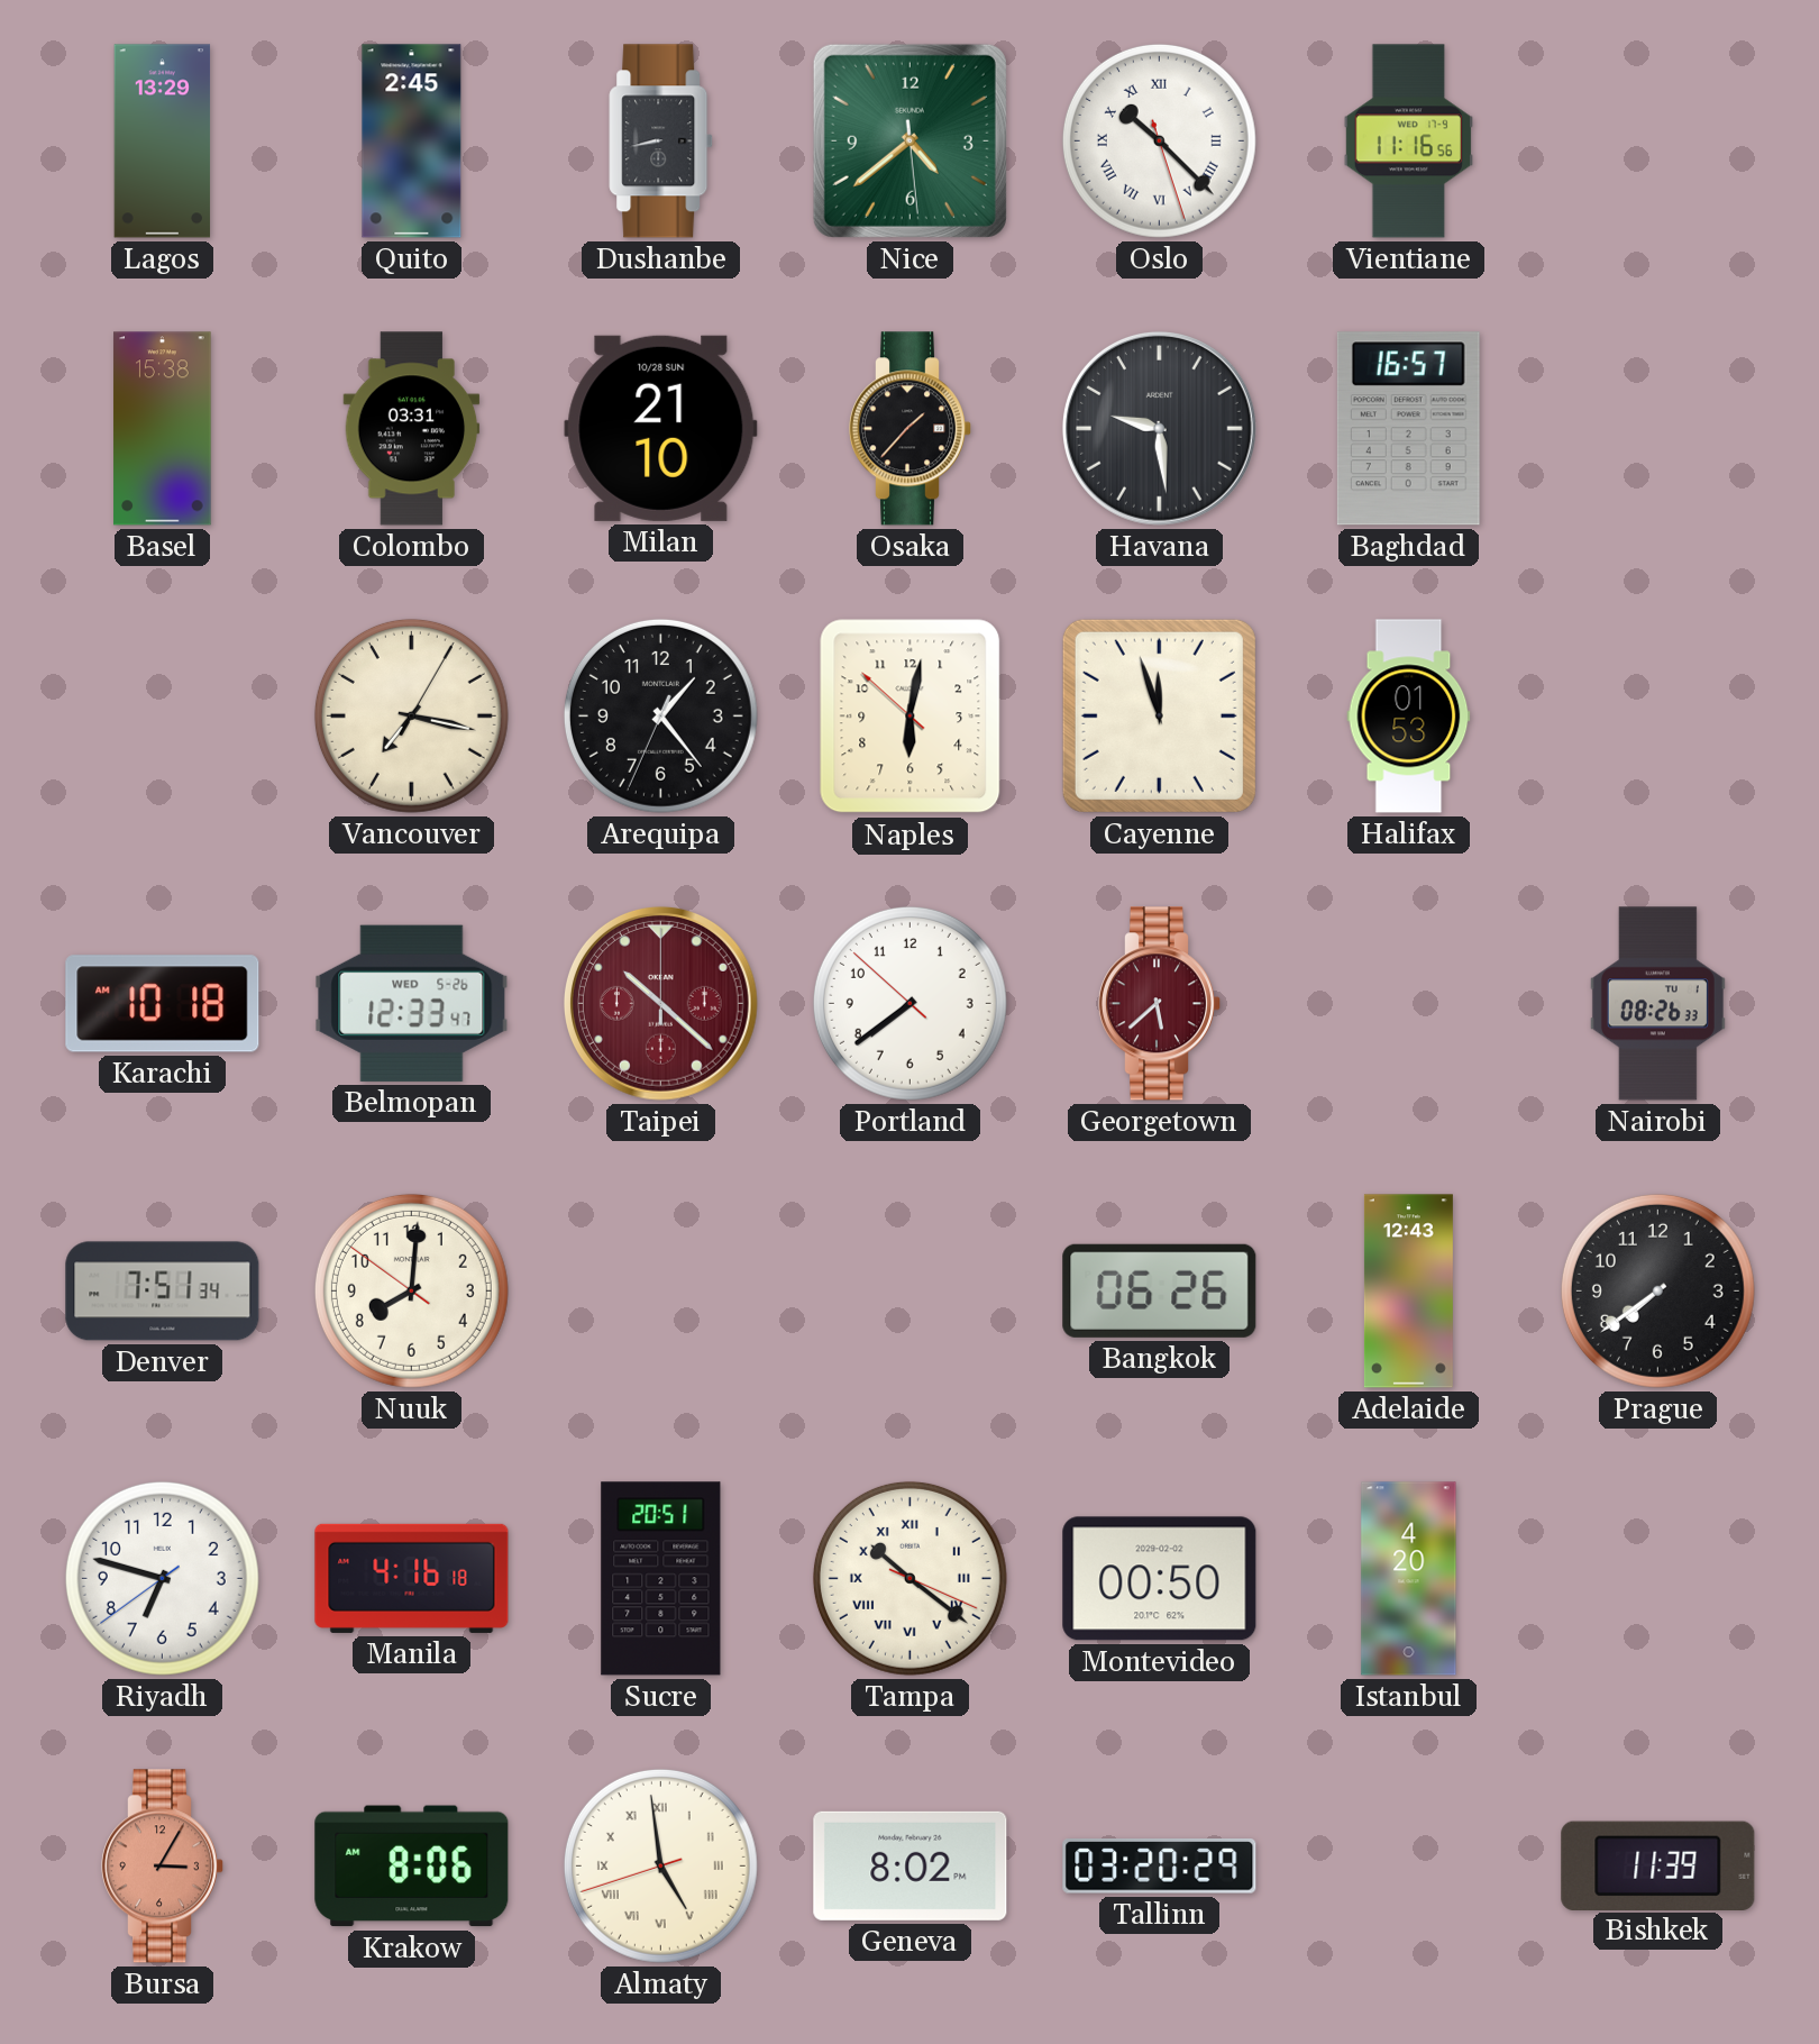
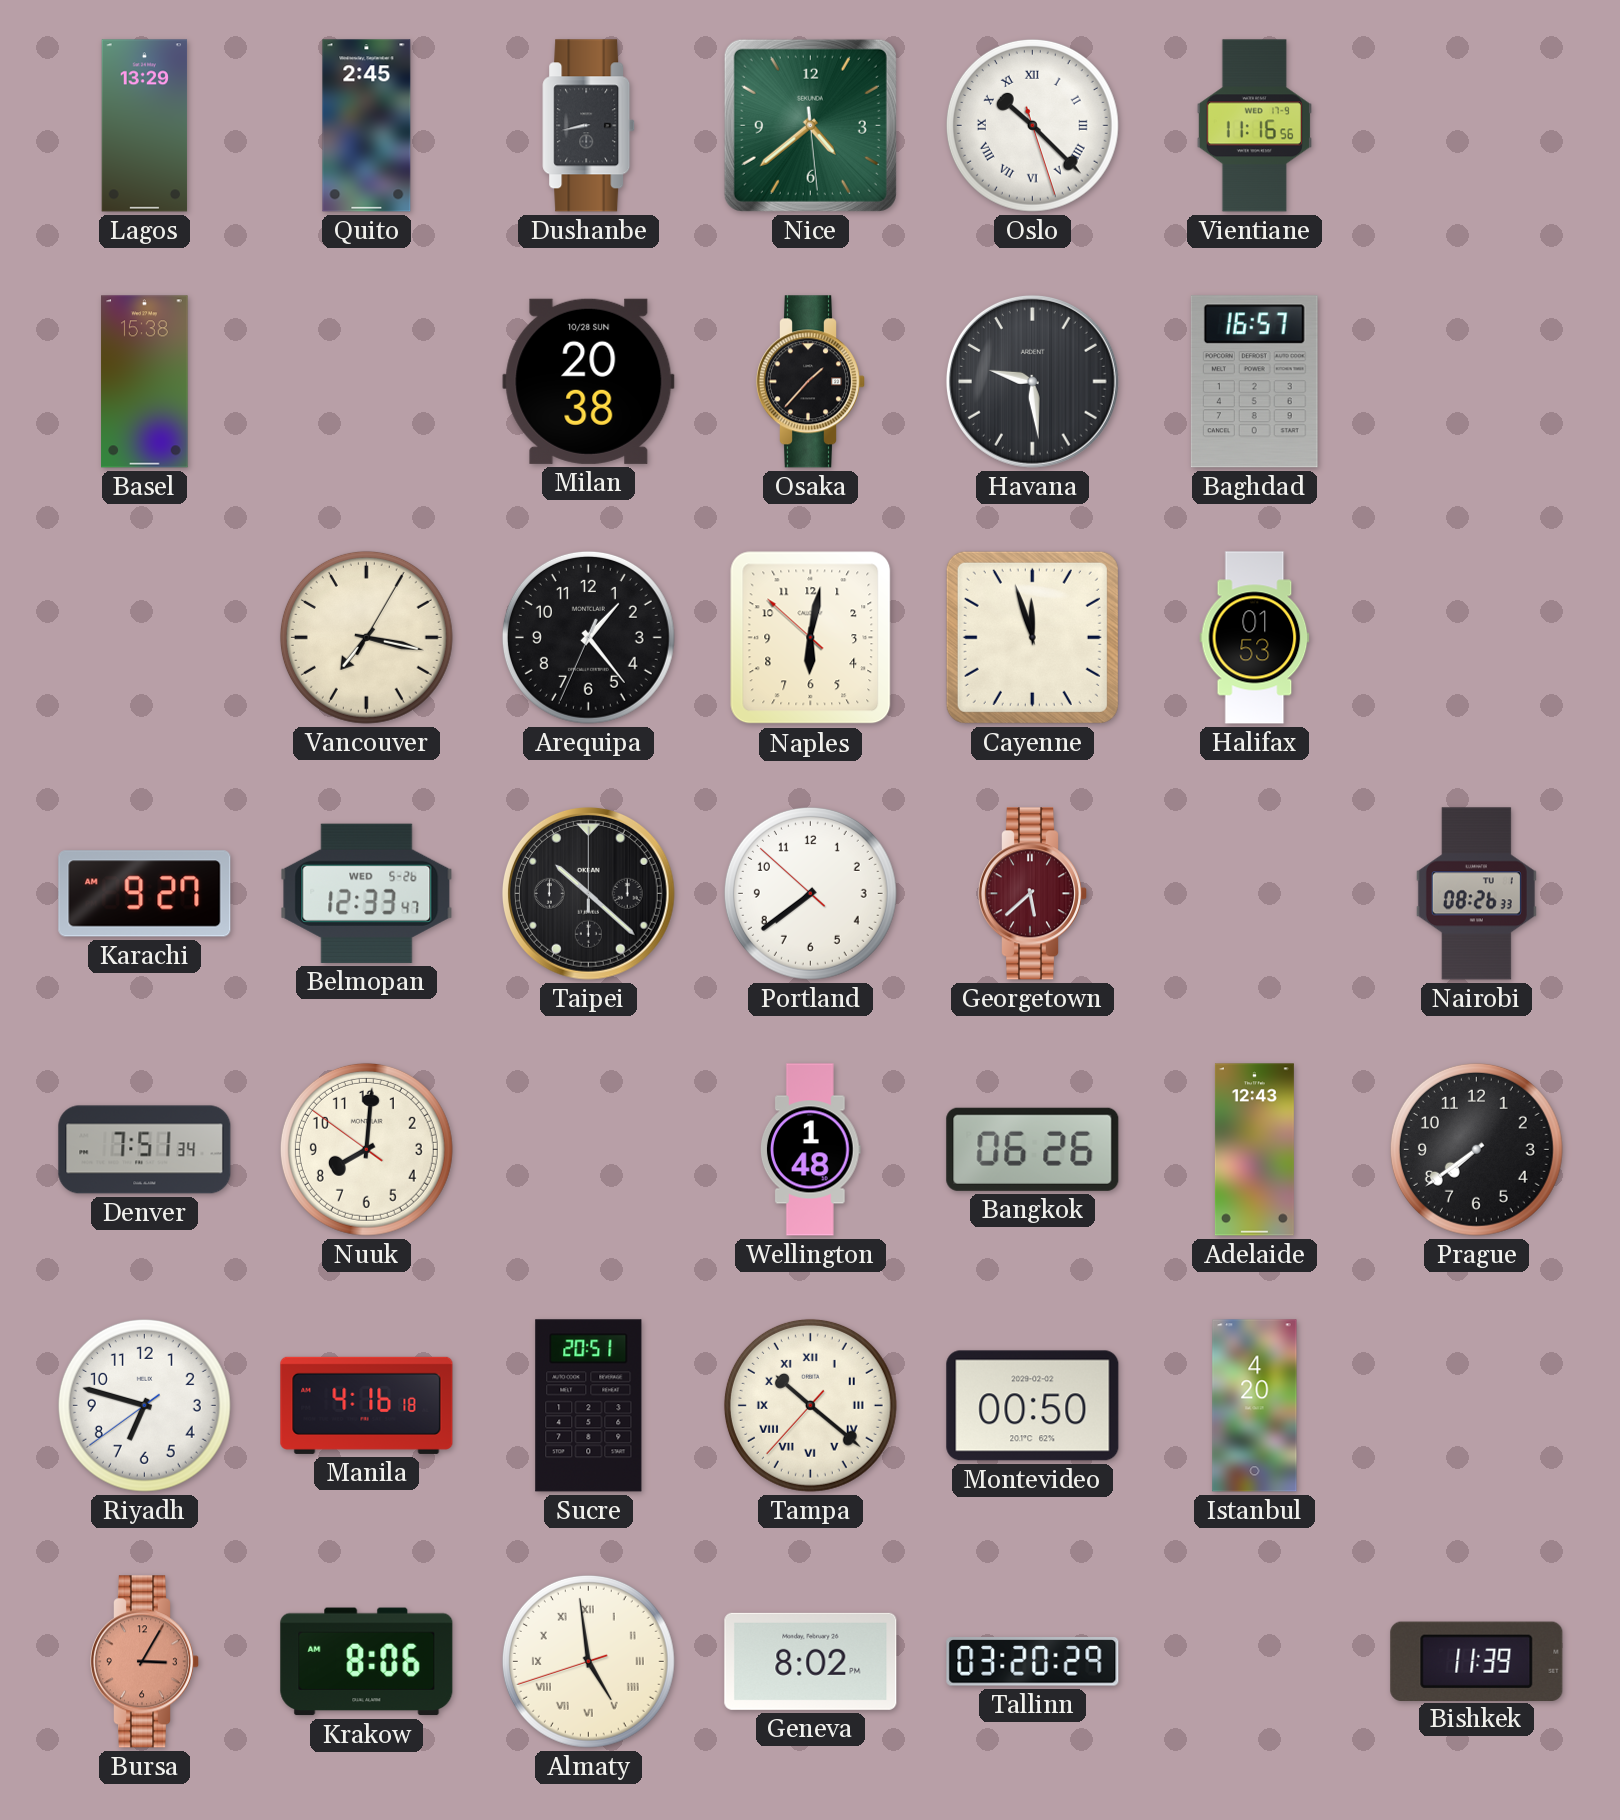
Colombo: 03:31 -> none
Milan: 21:10 -> 20:38
Karachi: 10:18 -> 9:27
Taipei dial: burgundy -> black
Wellington: none -> 1:48
Tampa: 10:21:19 -> 10:21:37
